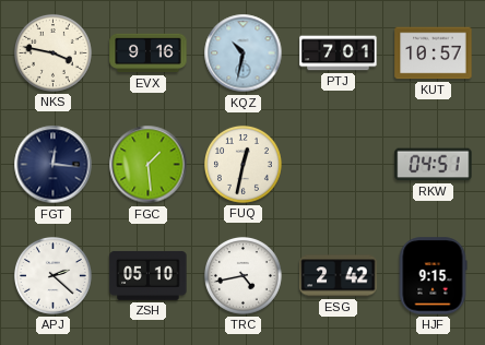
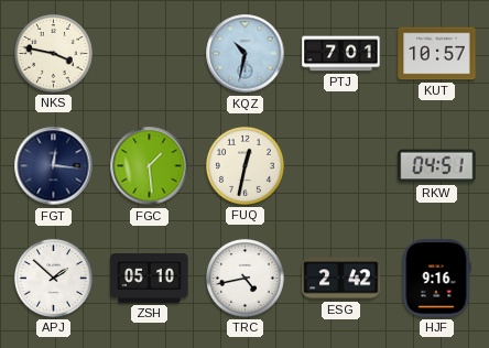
EVX: 9:16 -> none
APJ: 2:22 -> 1:52
HJF: 9:15 -> 9:16
